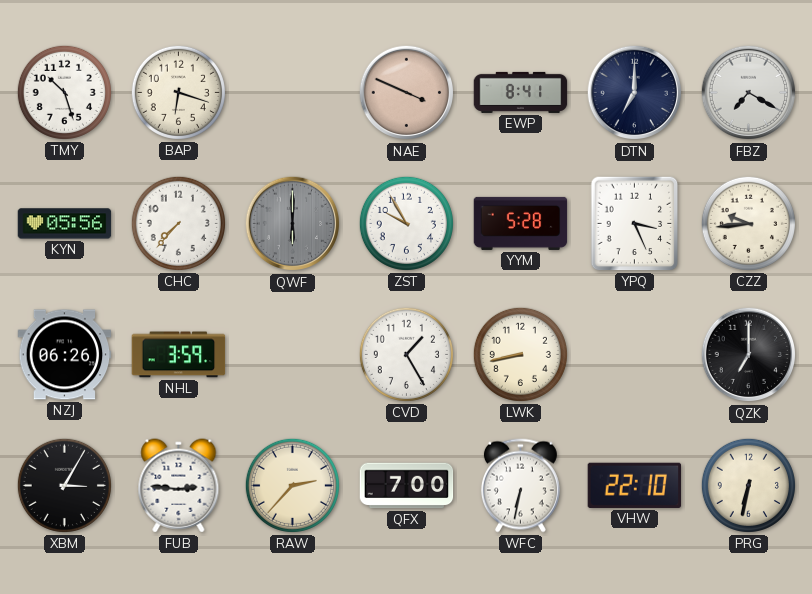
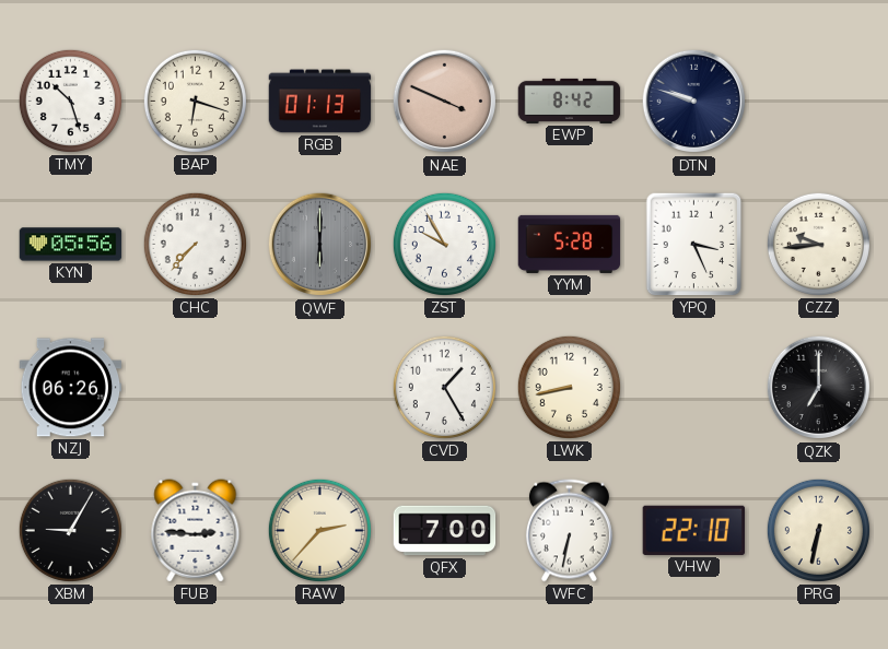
RGB: none -> 01:13
EWP: 8:41 -> 8:42
DTN: 7:00 -> 9:48
FBZ: 7:20 -> none
NHL: 3:59 -> none
XBM: 3:05 -> 9:05
